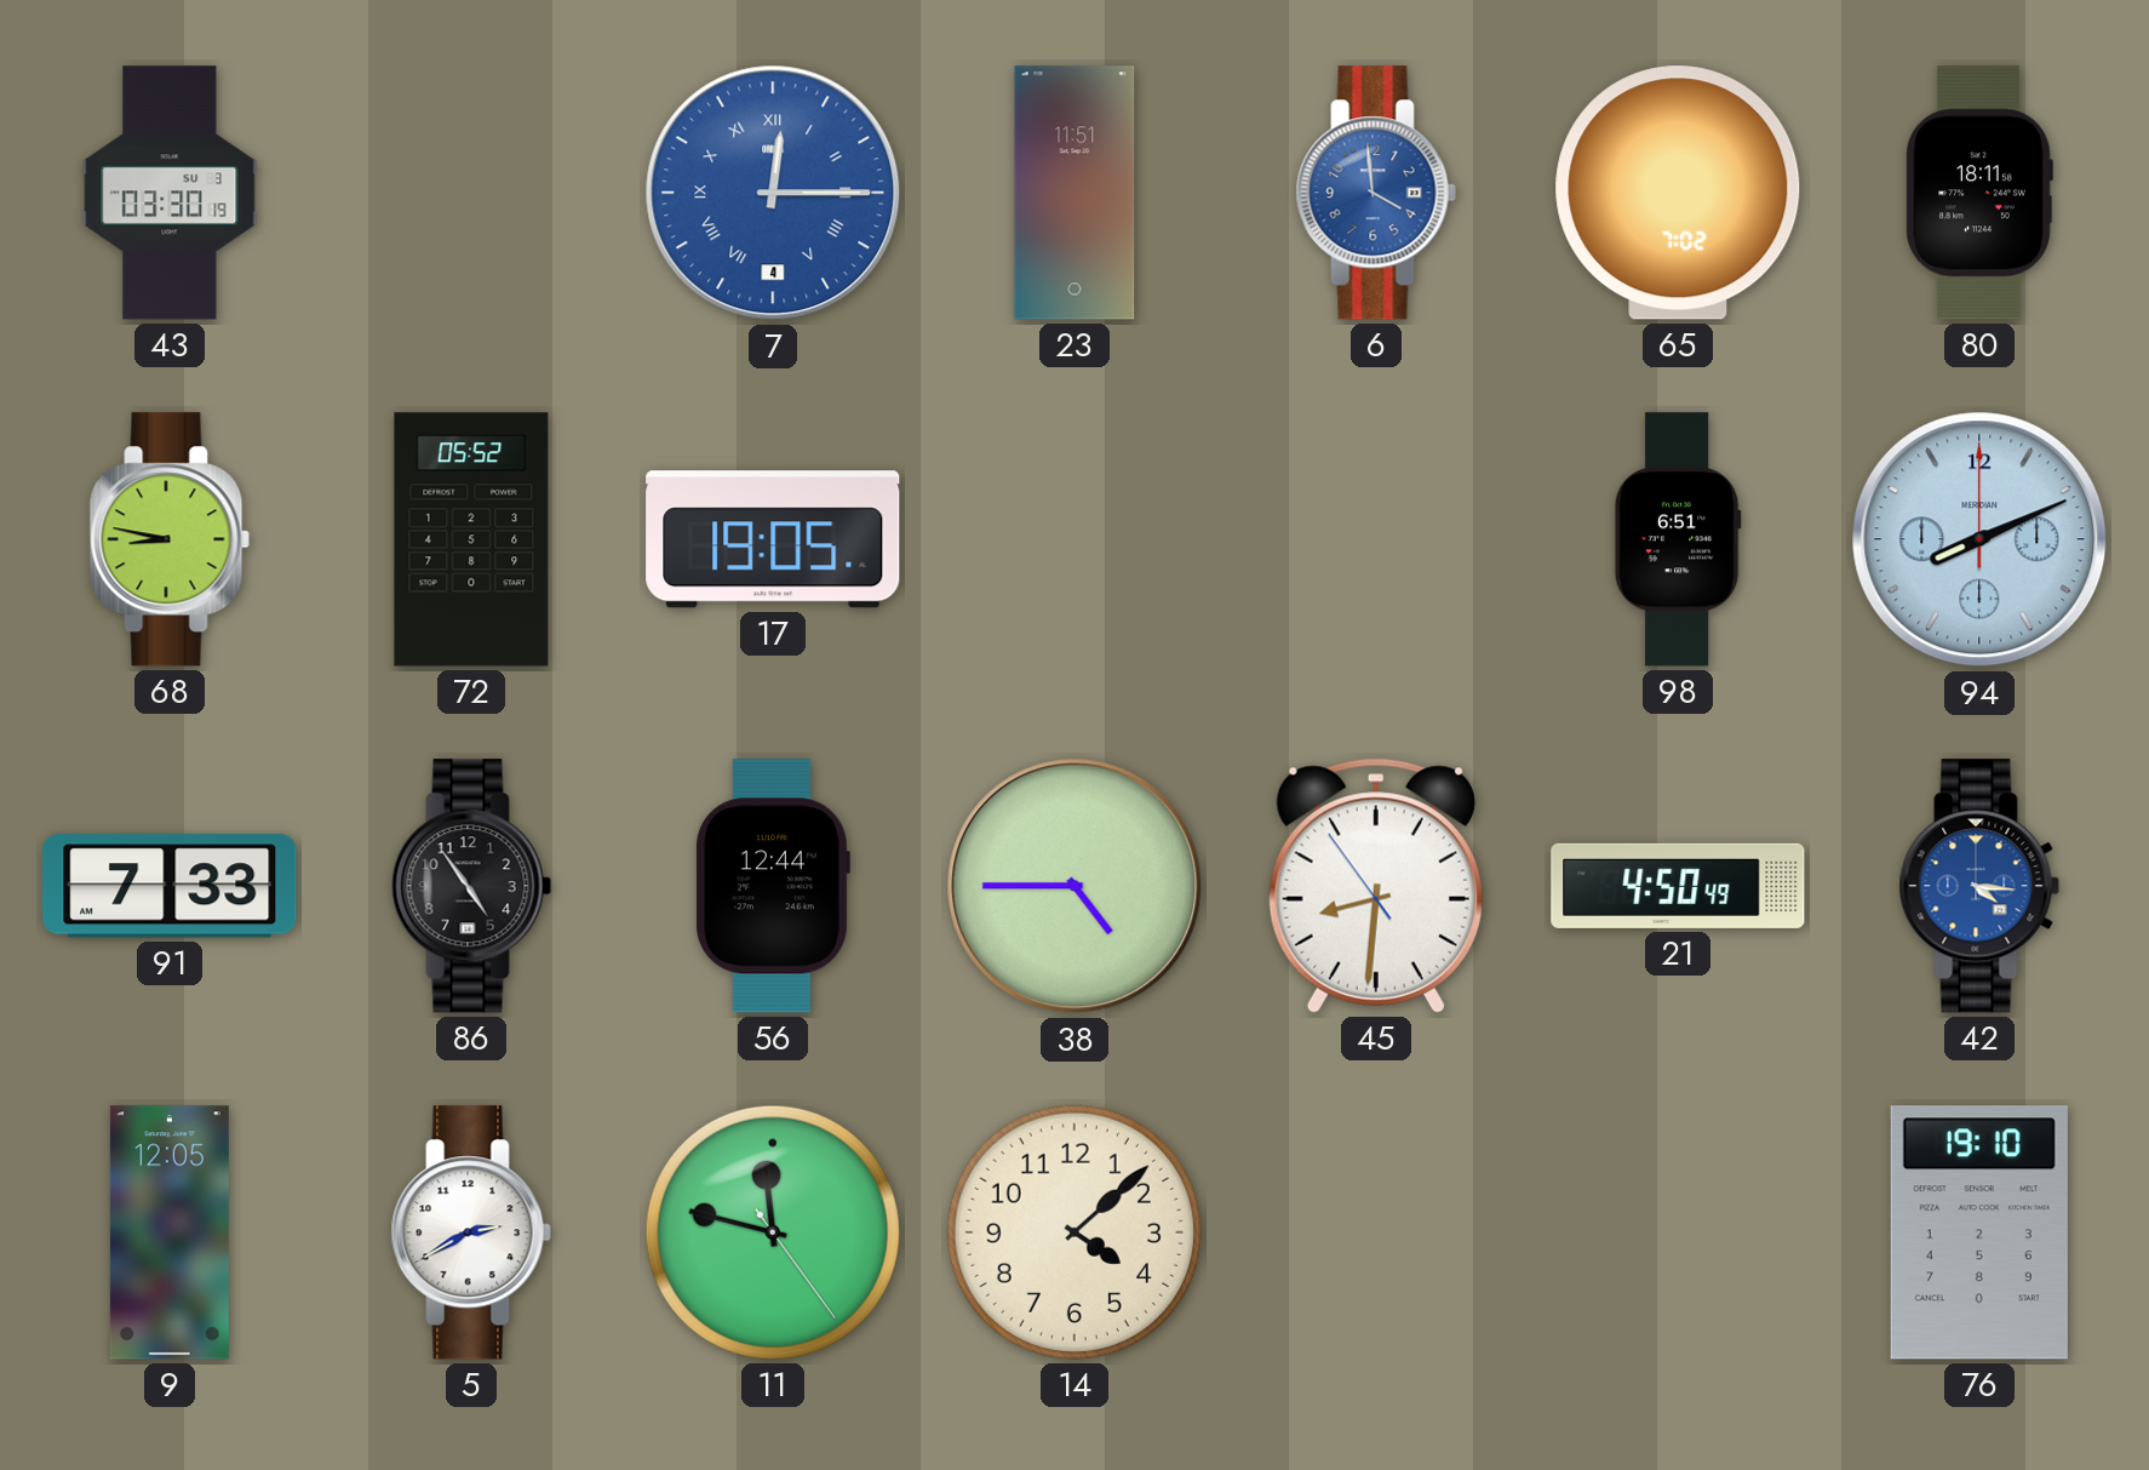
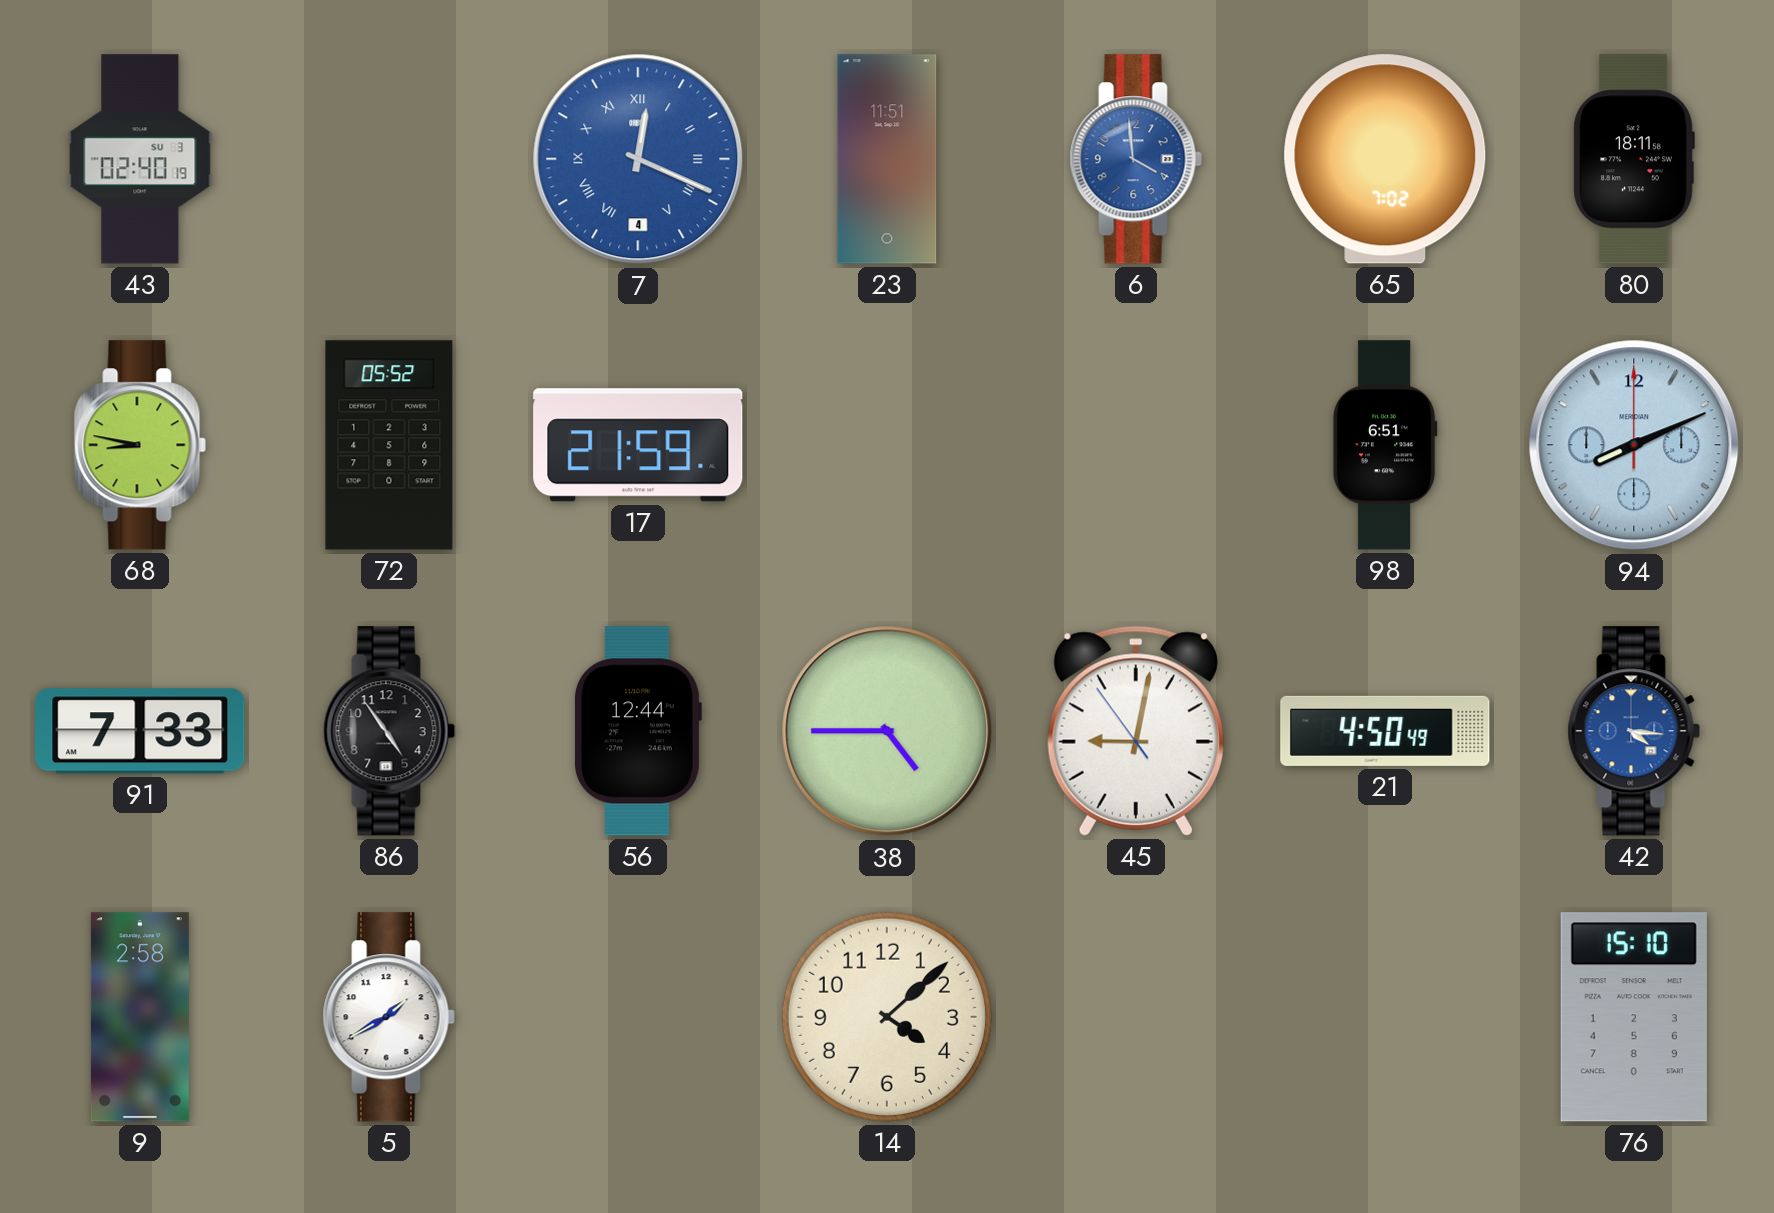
43: 03:30 -> 02:40
7: 12:15 -> 12:19
17: 19:05 -> 21:59
45: 8:30 -> 9:01
9: 12:05 -> 2:58
5: 2:40 -> 1:40
11: 11:47 -> none
76: 19:10 -> 15:10
